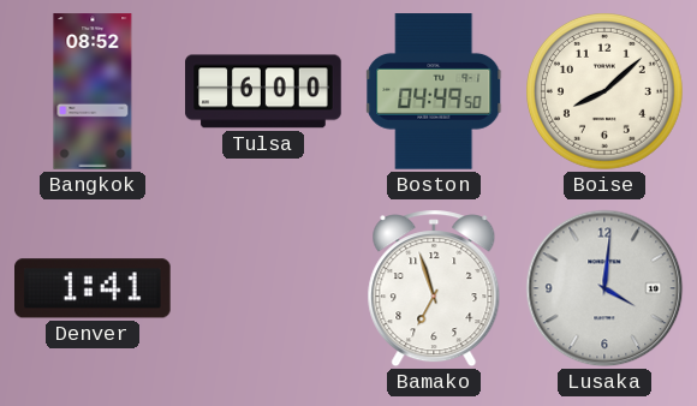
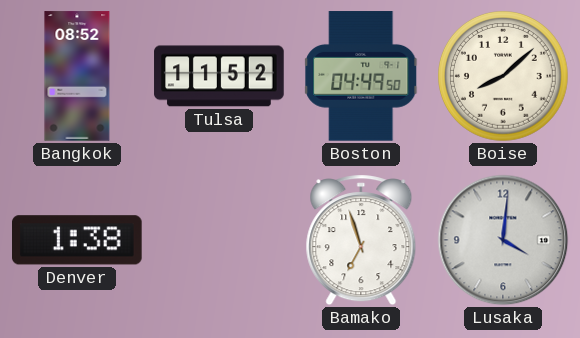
Tulsa: 6:00 -> 11:52
Denver: 1:41 -> 1:38
